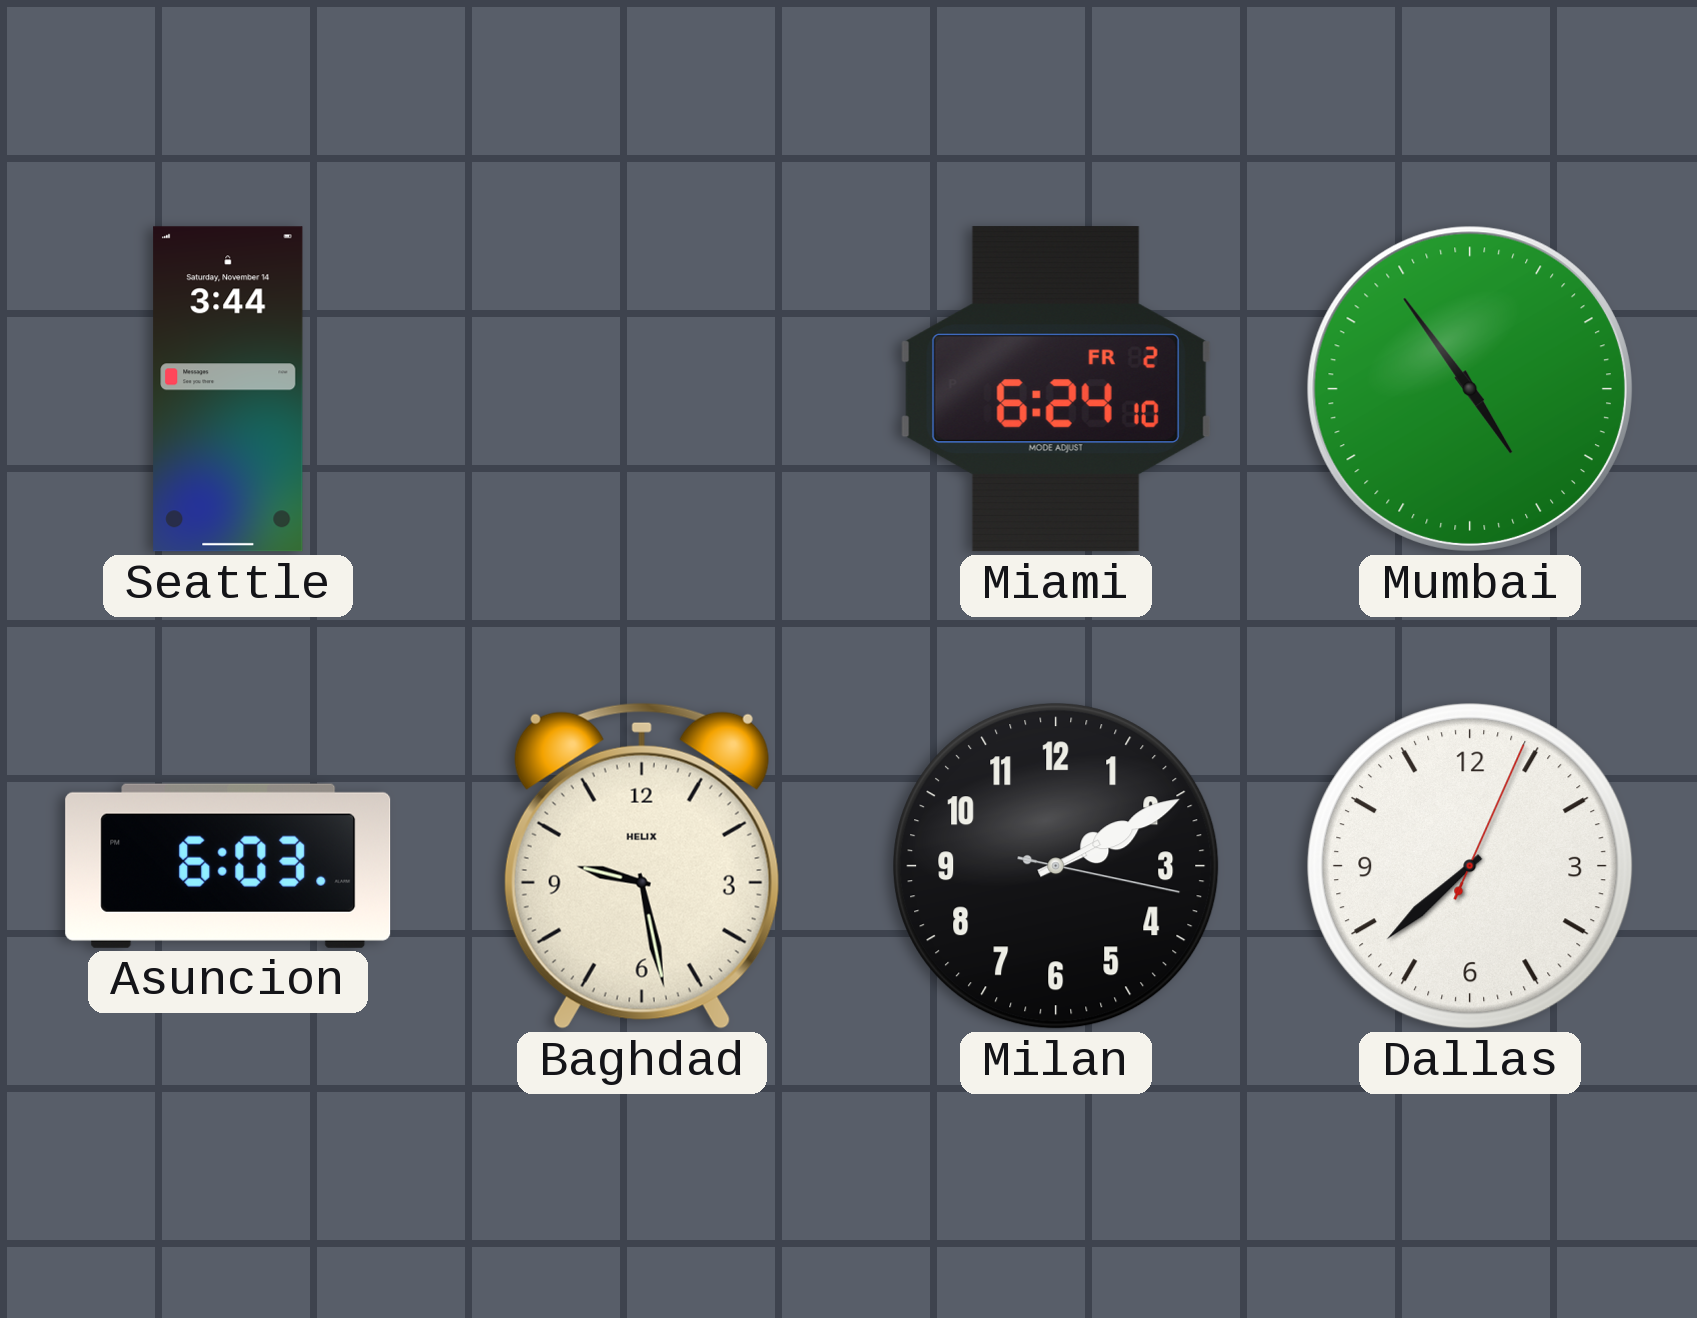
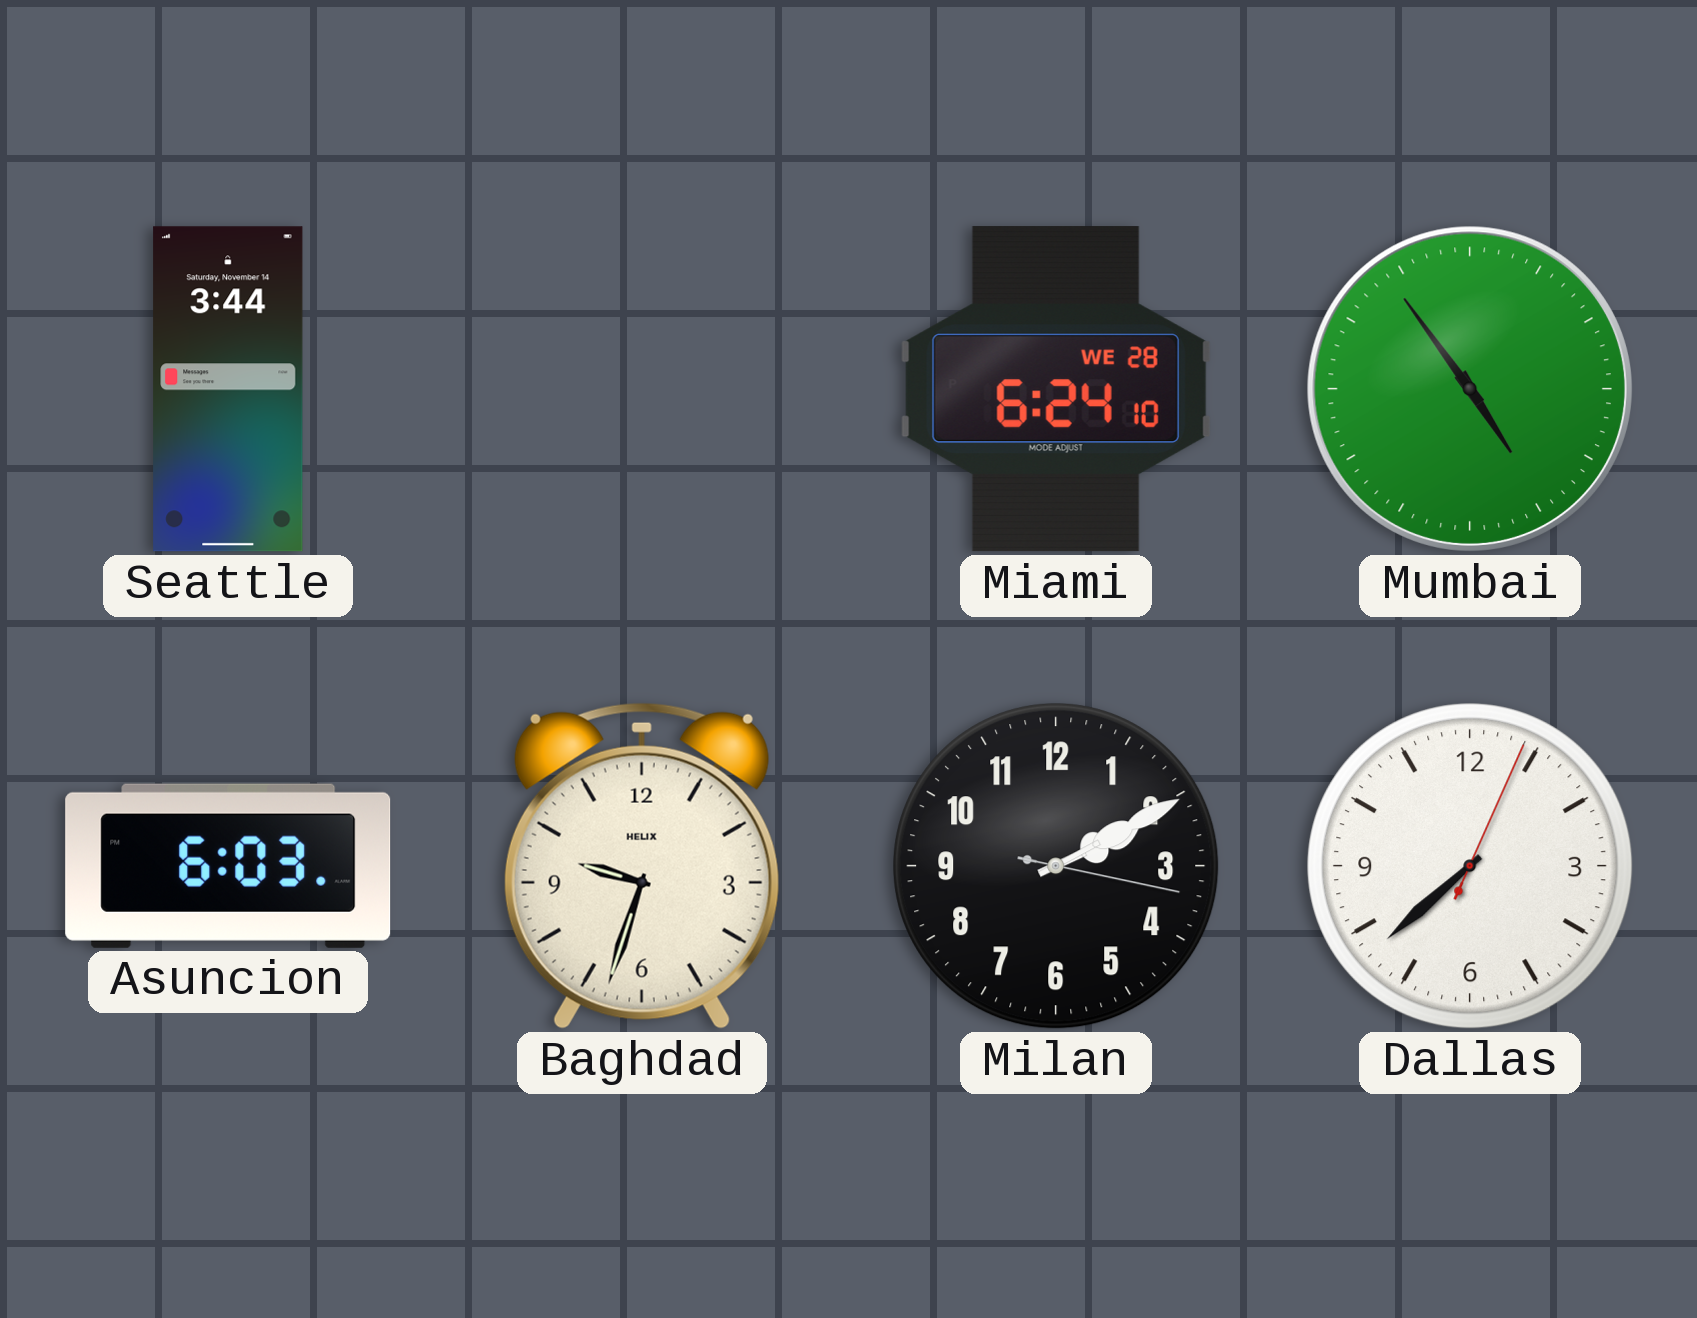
Miami date: FR 2 -> WE 28
Baghdad: 9:28 -> 9:33
